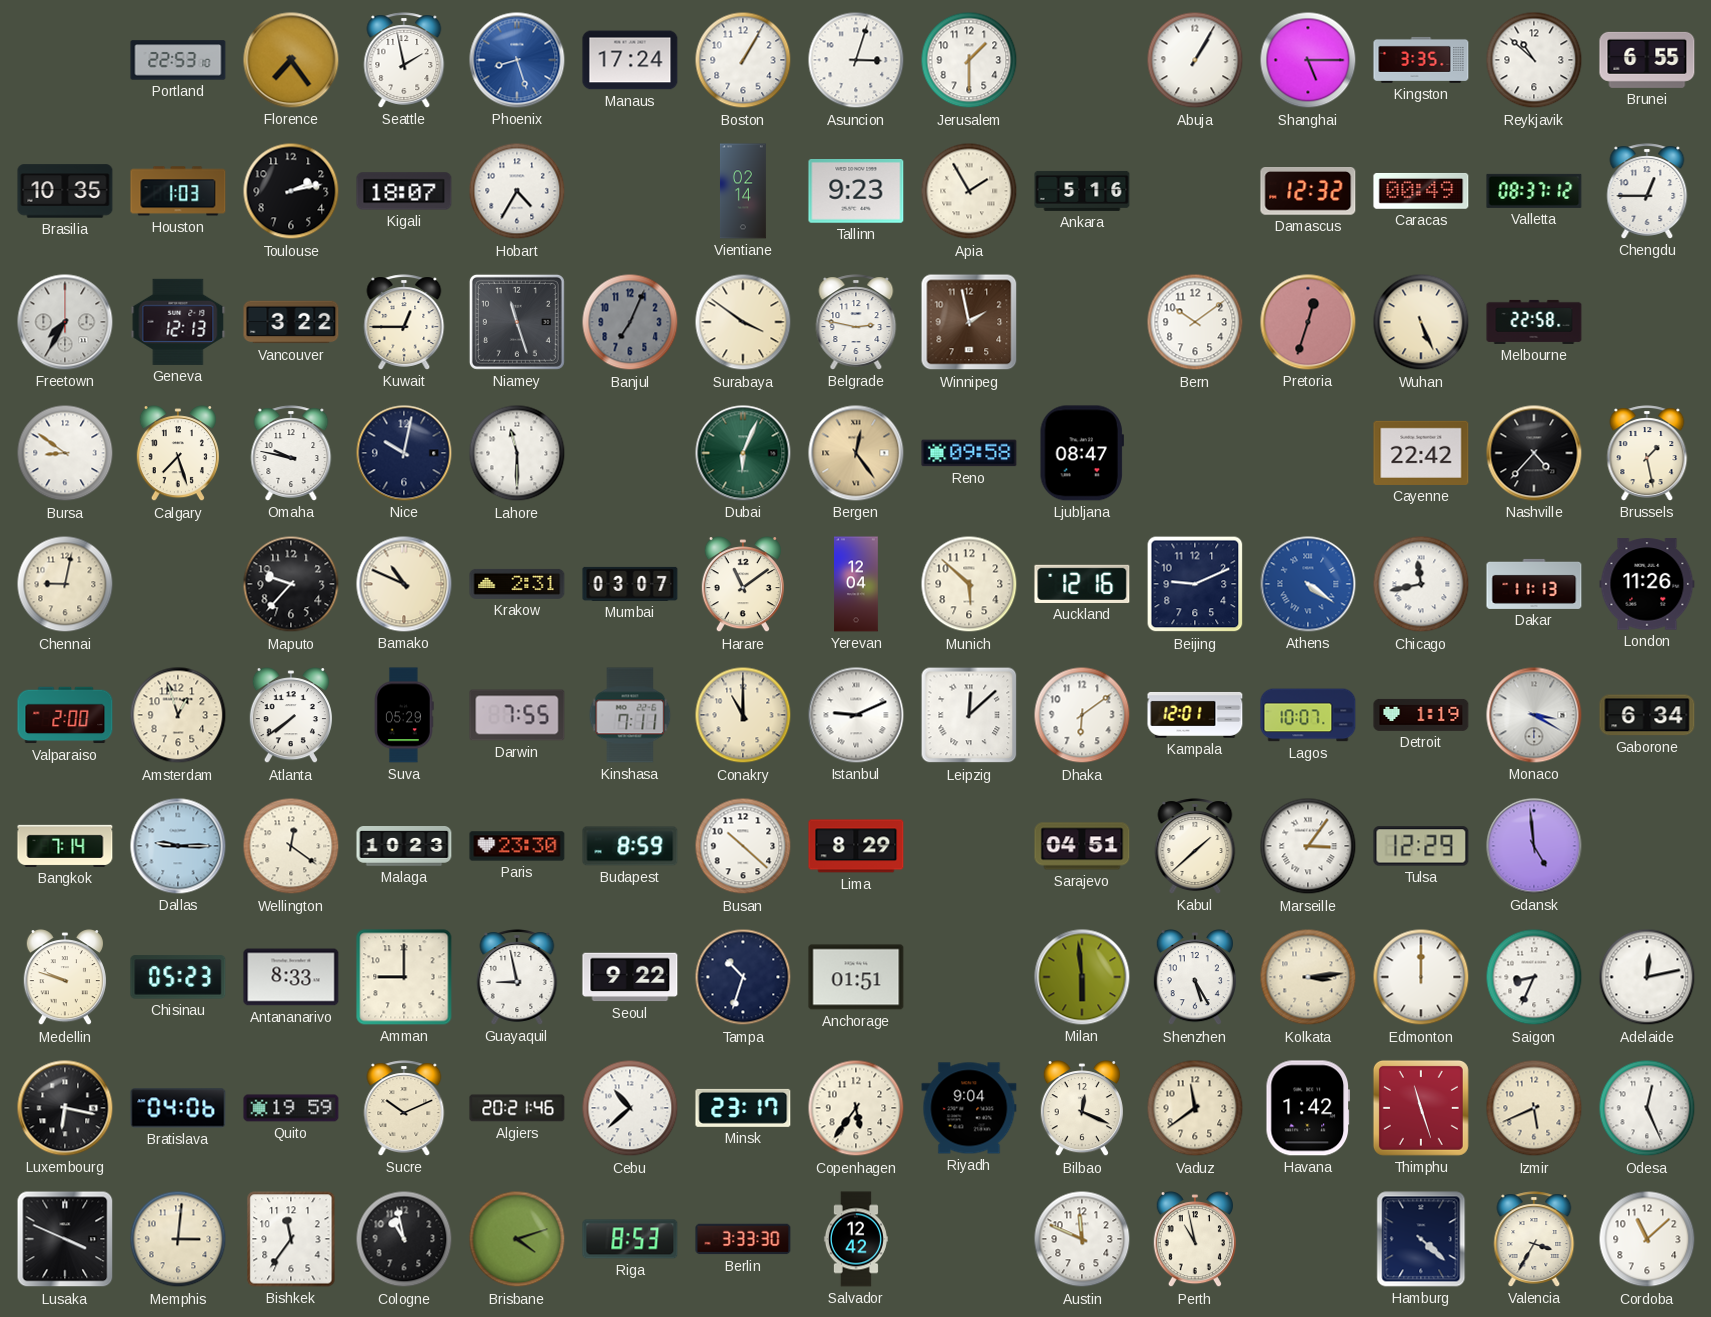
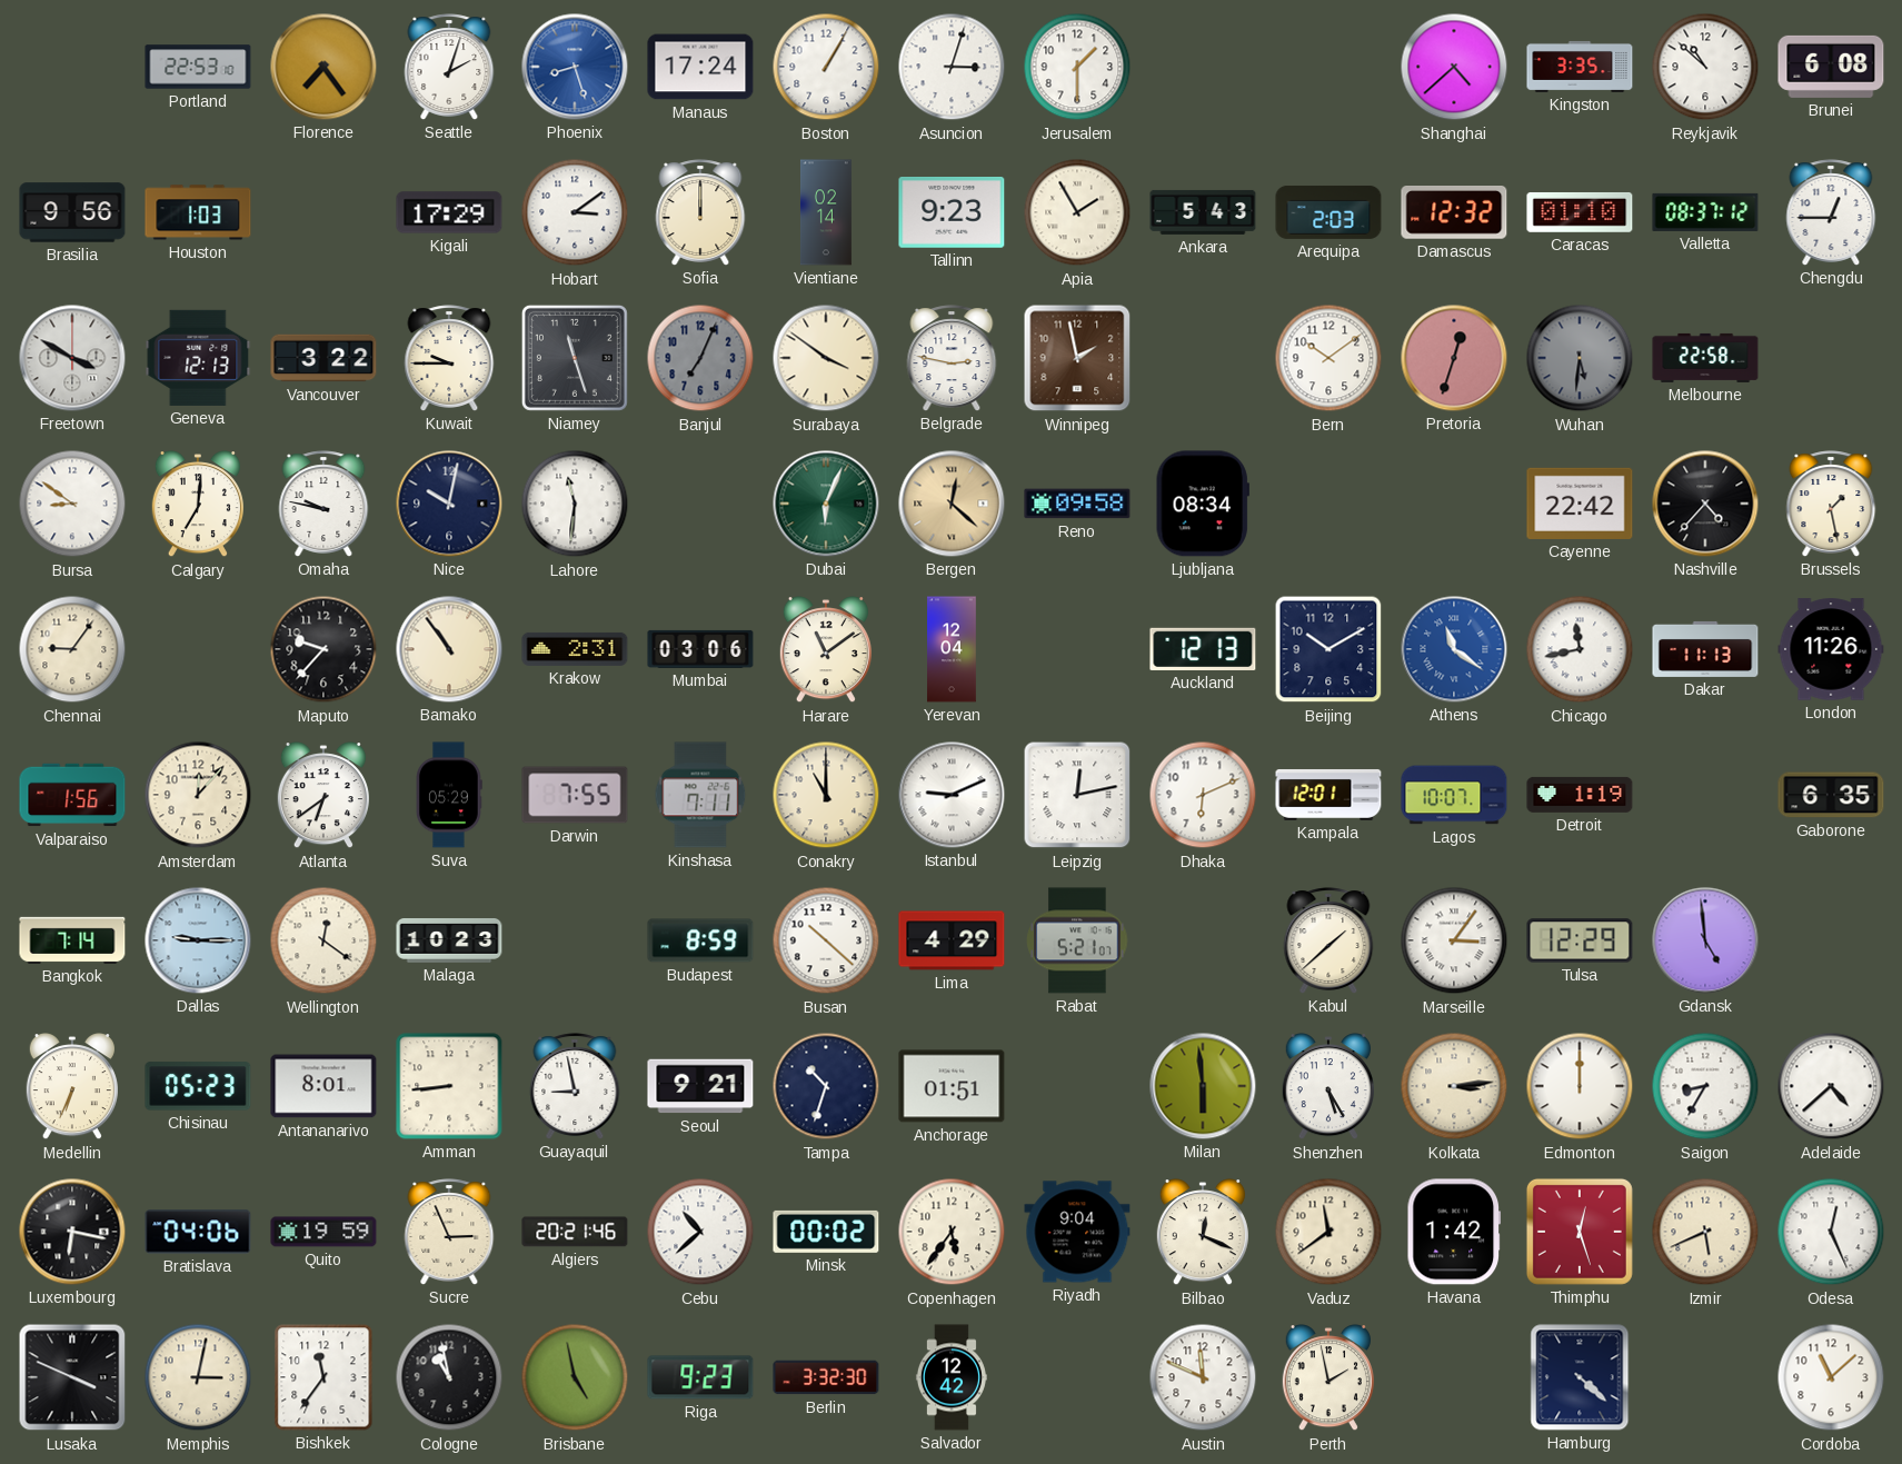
Seattle: 1:58 -> 2:03
Abuja: 1:05 -> none
Shanghai: 5:15 -> 4:38
Brunei: 6:55 -> 6:08
Brasilia: 10:35 -> 9:56
Toulouse: 2:13 -> none
Kigali: 18:07 -> 17:29
Hobart: 4:35 -> 3:09
Sofia: none -> 12:00
Ankara: 5:16 -> 5:43
Arequipa: none -> 2:03
Caracas: 00:49 -> 01:10
Freetown: 7:35 -> 3:50
Kuwait: 12:45 -> 9:45
Wuhan: 5:26 -> 5:31
Wuhan dial: cream -> grey
Calgary: 7:27 -> 7:01
Lahore: 11:30 -> 11:31
Bergen: 12:24 -> 12:22
Ljubljana: 08:47 -> 08:34
Chennai: 9:02 -> 9:06
Bamako: 10:49 -> 10:54
Mumbai: 03:07 -> 03:06
Munich: 5:52 -> none
Auckland: 12:16 -> 12:13
Beijing: 9:11 -> 10:10
Athens: 4:21 -> 11:21
Valparaiso: 2:00 -> 1:56
Amsterdam: 12:57 -> 12:07
Atlanta: 7:39 -> 6:39
Leipzig: 12:08 -> 12:13
Dhaka: 6:09 -> 6:11
Monaco: 3:20 -> none
Gaborone: 6:34 -> 6:35
Paris: 23:30 -> none
Lima: 8:29 -> 4:29
Rabat: none -> 5:21
Sarajevo: 04:51 -> none
Medellin: 9:48 -> 6:34
Antananarivo: 8:33 -> 8:01
Amman: 9:00 -> 8:44
Seoul: 9:22 -> 9:21
Saigon: 8:34 -> 8:35
Adelaide: 12:13 -> 4:38
Sucre: 10:11 -> 2:56
Minsk: 23:17 -> 00:02
Thimphu: 11:27 -> 12:27
Memphis: 3:01 -> 3:02
Brisbane: 4:12 -> 4:58
Riga: 8:53 -> 9:23
Berlin: 3:33 -> 3:32
Perth: 10:58 -> 1:58
Valencia: 3:35 -> none
